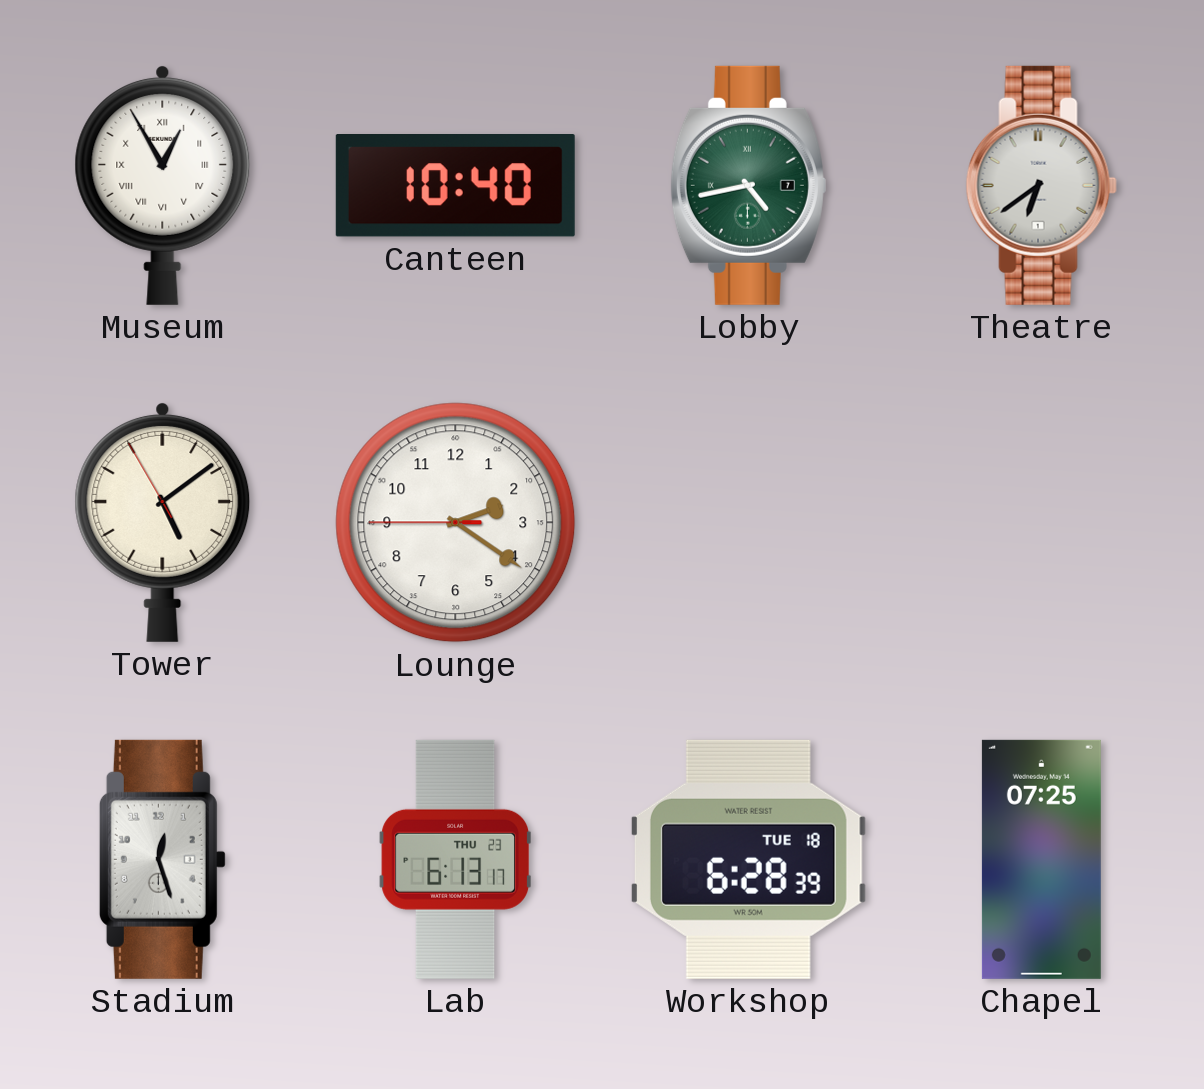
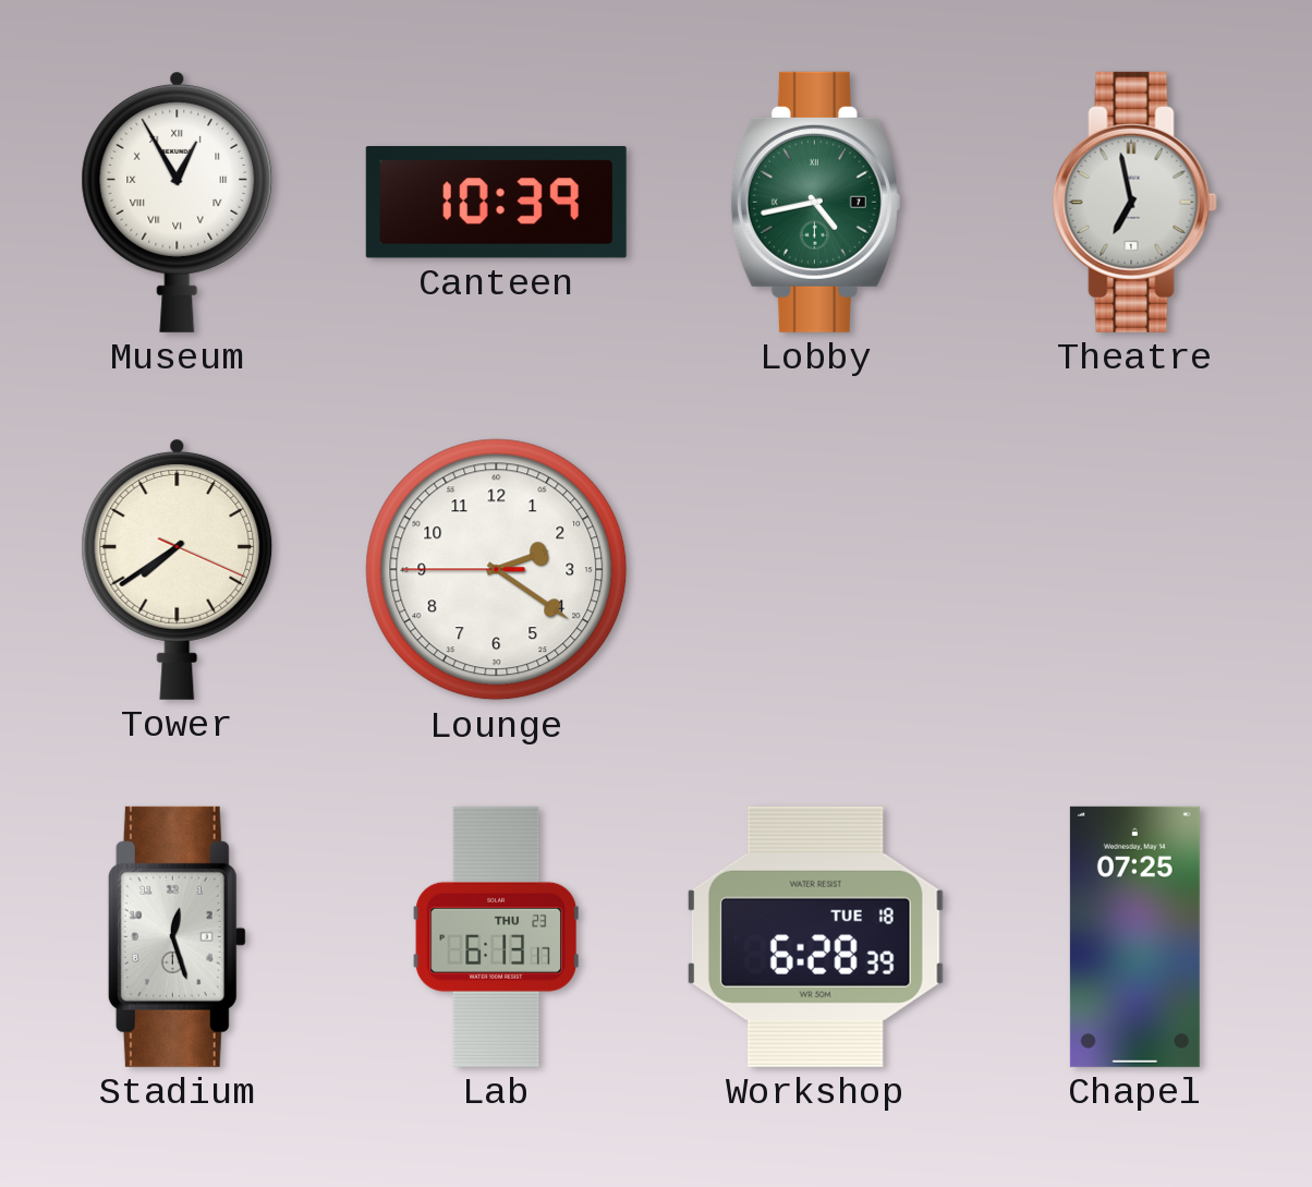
Canteen: 10:40 -> 10:39
Theatre: 6:39 -> 6:58
Tower: 5:08 -> 7:39
